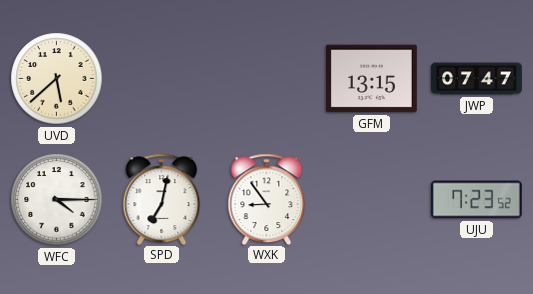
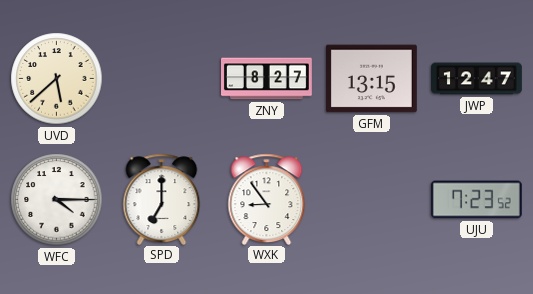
ZNY: none -> 8:27
JWP: 07:47 -> 12:47
SPD: 7:02 -> 7:00
